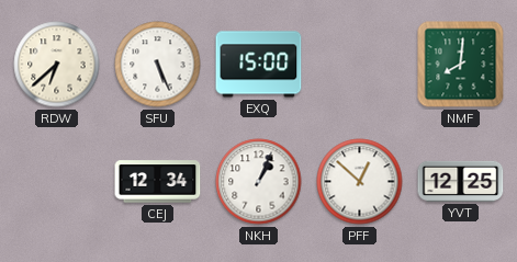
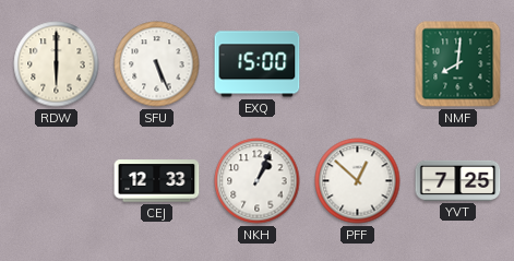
RDW: 6:38 -> 6:00
CEJ: 12:34 -> 12:33
YVT: 12:25 -> 7:25
